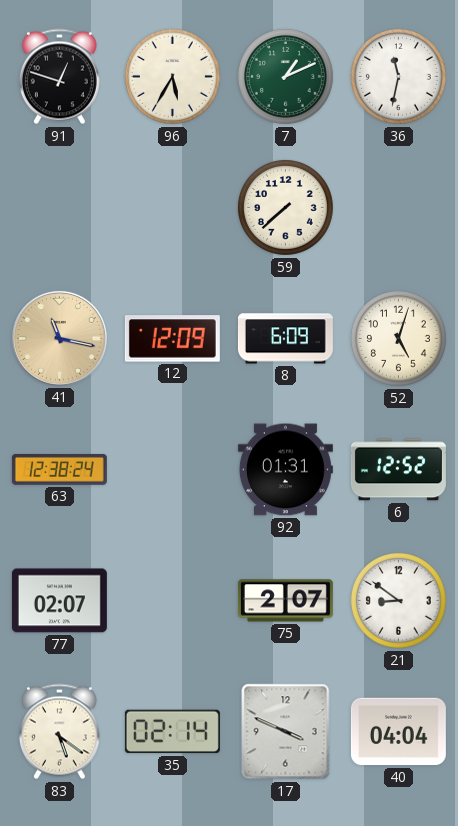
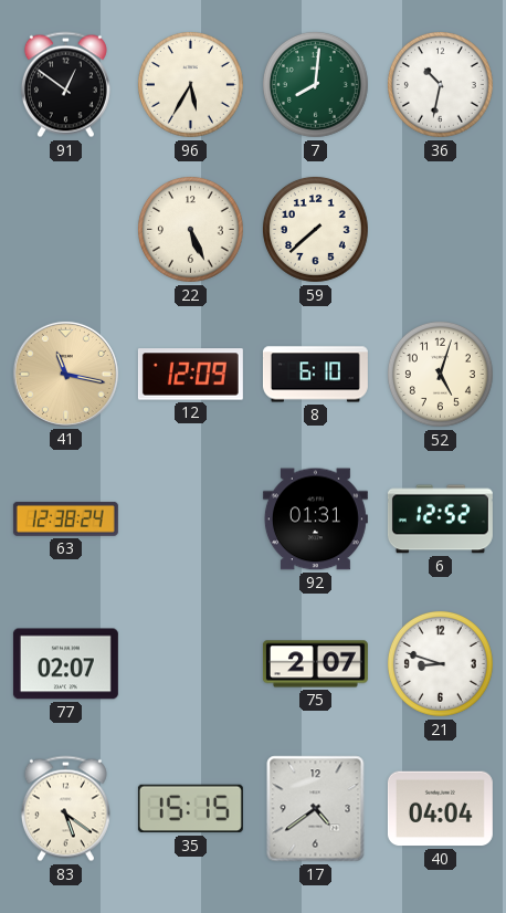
91: 12:48 -> 12:51
7: 1:11 -> 8:01
36: 11:32 -> 10:32
22: none -> 5:26
8: 6:09 -> 6:10
21: 8:51 -> 8:48
35: 02:14 -> 15:15
17: 3:49 -> 4:39
